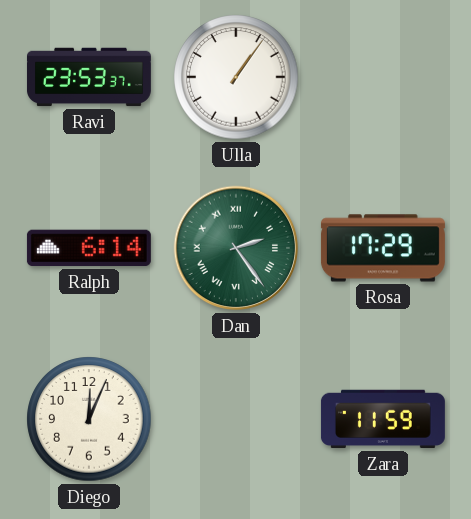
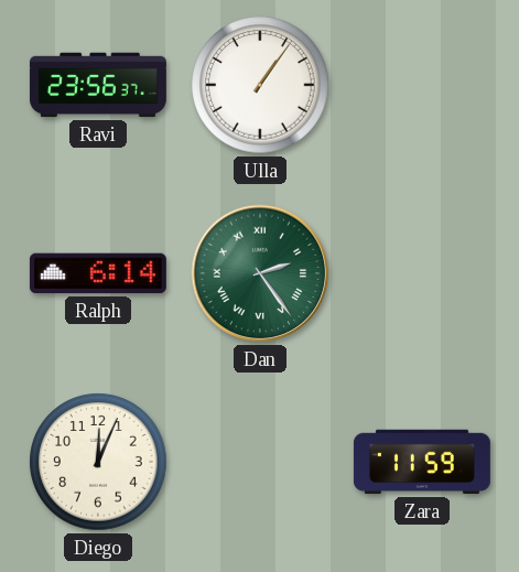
Ravi: 23:53 -> 23:56
Rosa: 17:29 -> none
